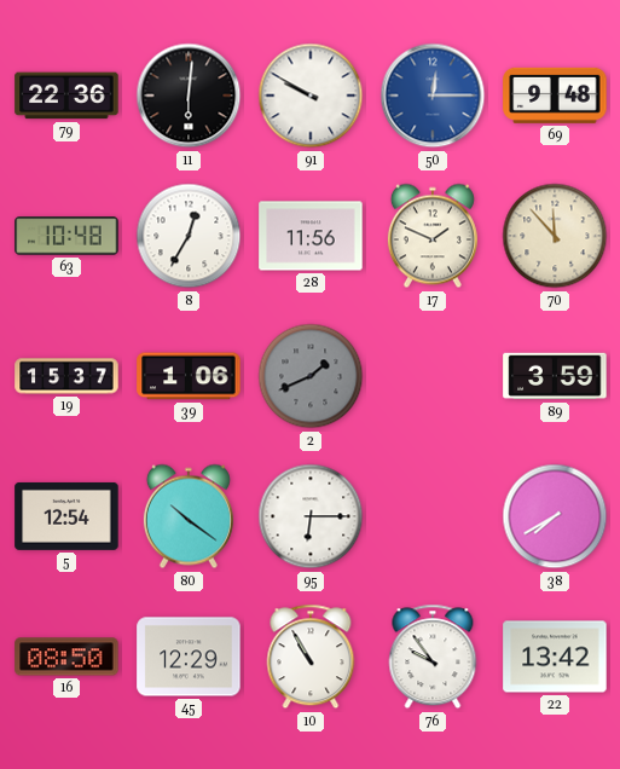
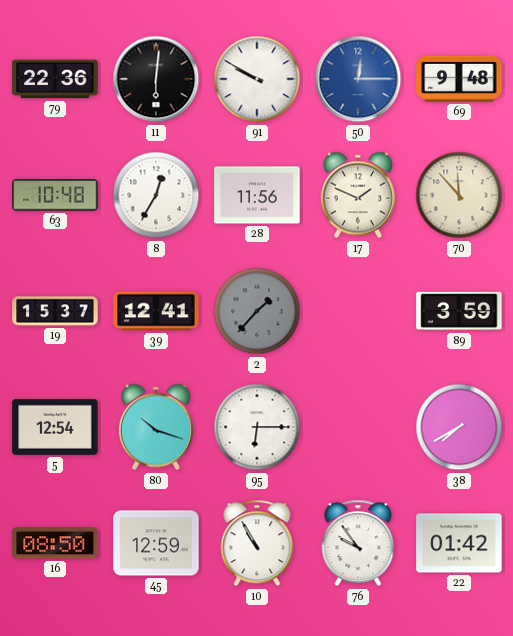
39: 1:06 -> 12:41
2: 1:41 -> 1:37
80: 10:21 -> 10:18
45: 12:29 -> 12:59
22: 13:42 -> 01:42
